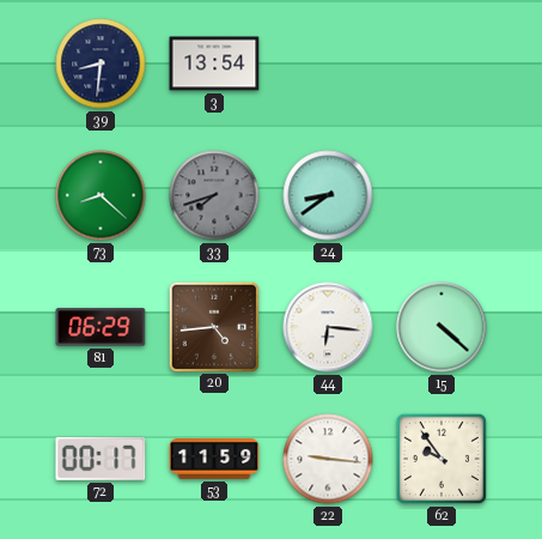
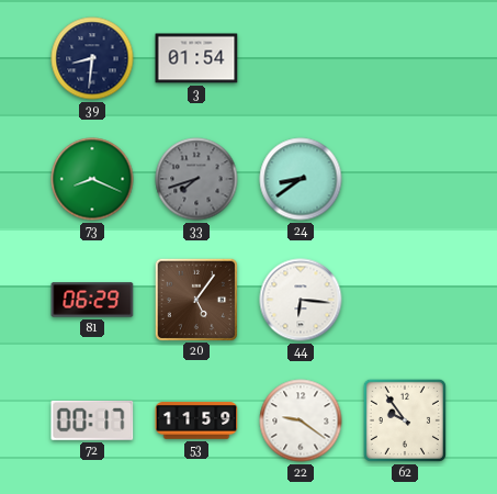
3: 13:54 -> 01:54
73: 8:22 -> 8:19
20: 4:44 -> 5:06
15: 4:22 -> none
22: 9:16 -> 9:21
